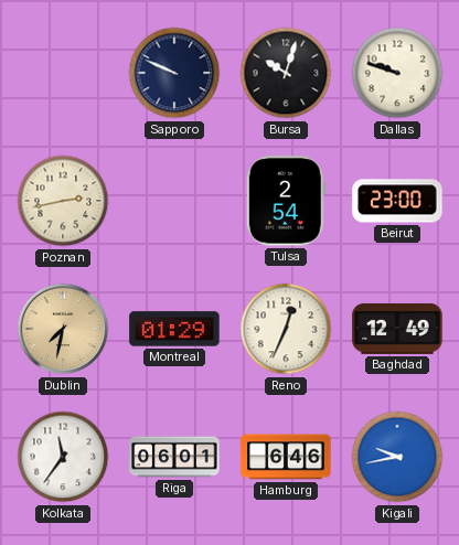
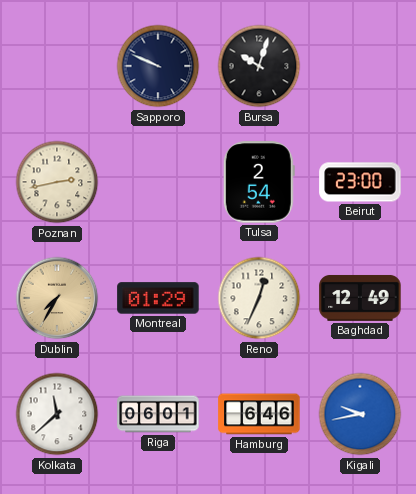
Dallas: 9:48 -> none
Dublin: 7:32 -> 7:35
Kolkata: 11:36 -> 11:38
